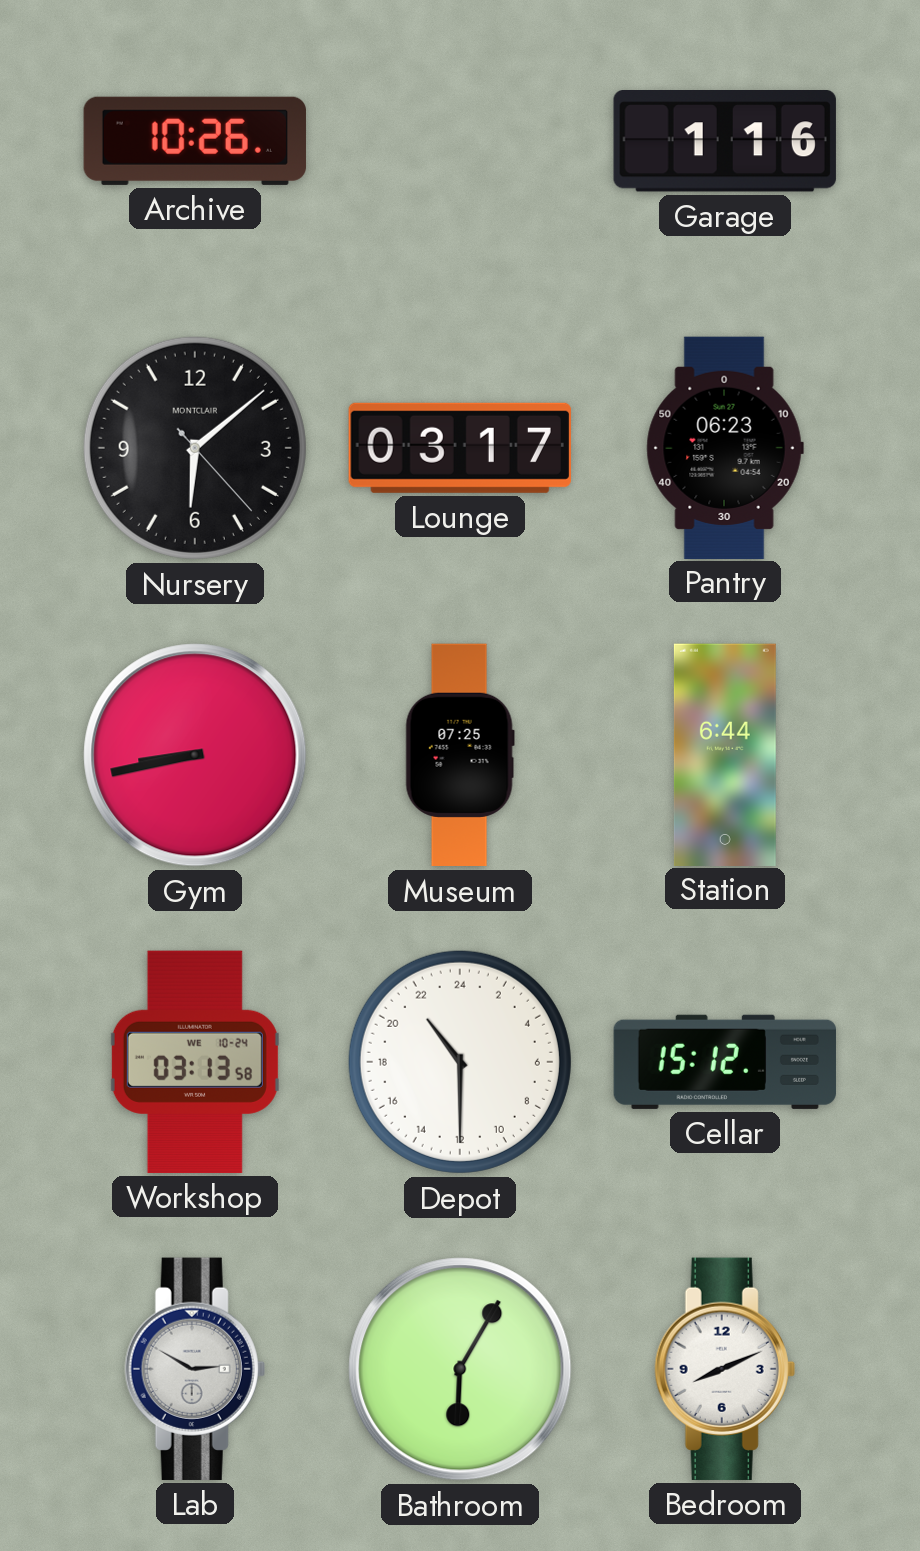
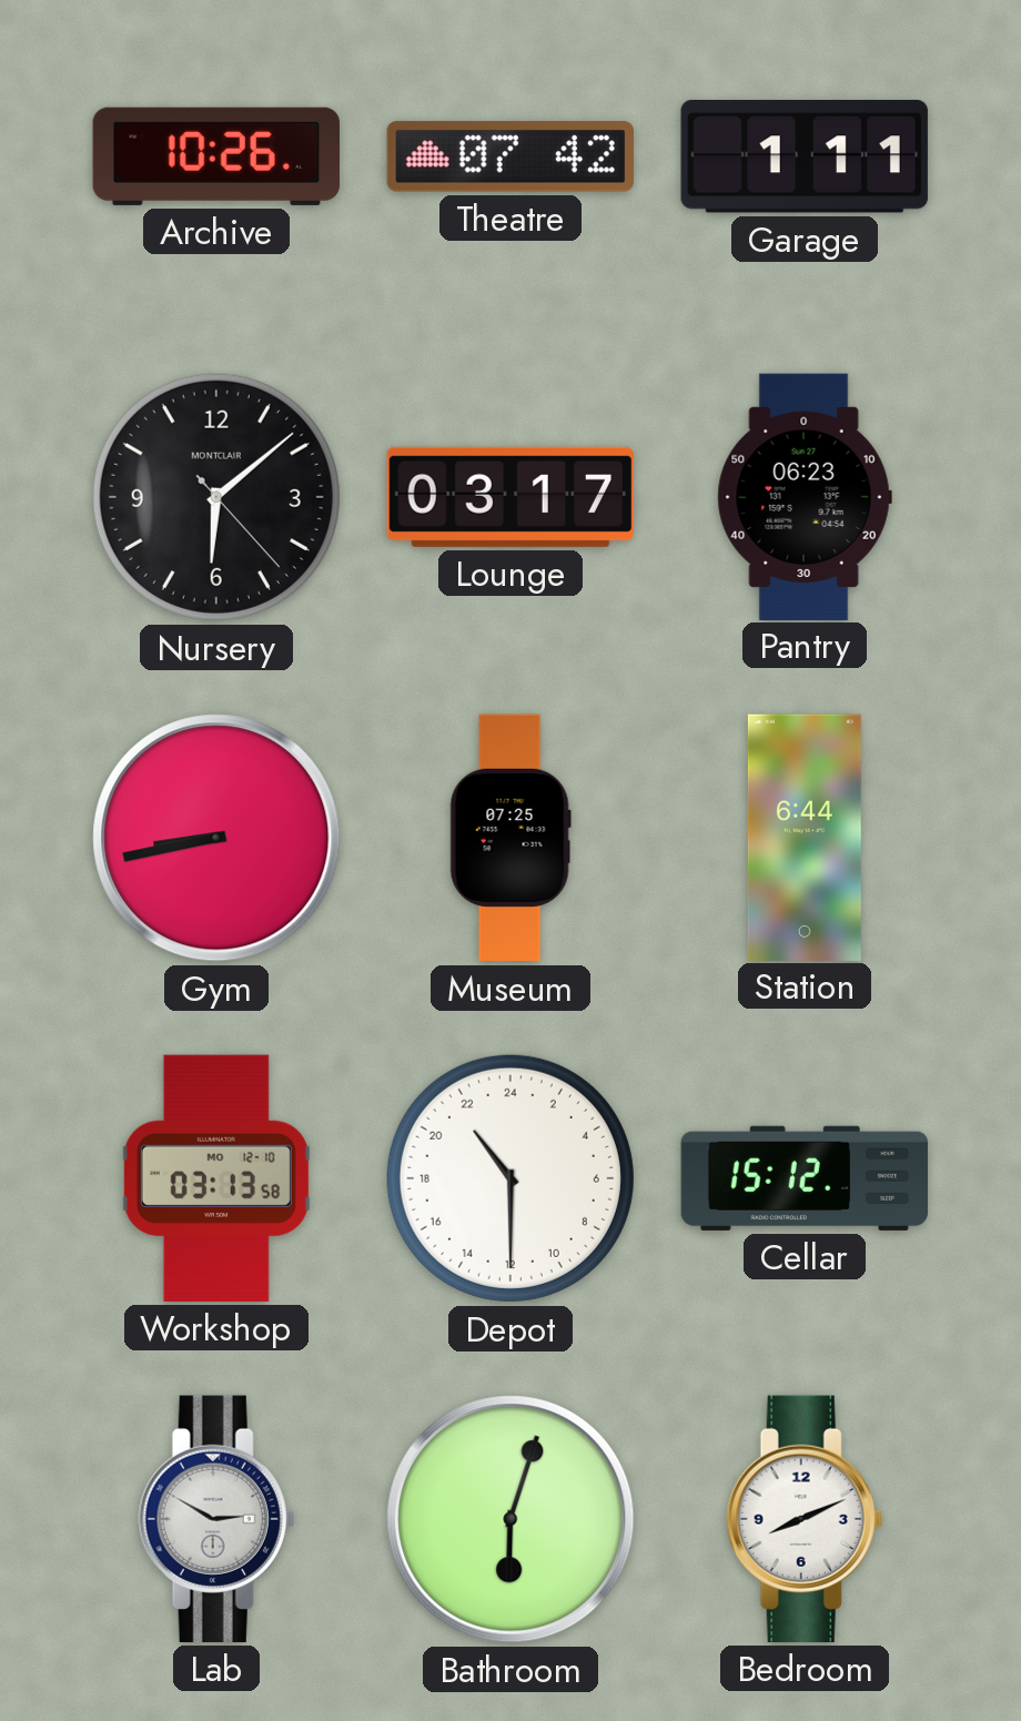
Theatre: none -> 07:42
Garage: 1:16 -> 1:11
Workshop date: WE 10-24 -> MO 12-10
Bathroom: 6:05 -> 6:03
